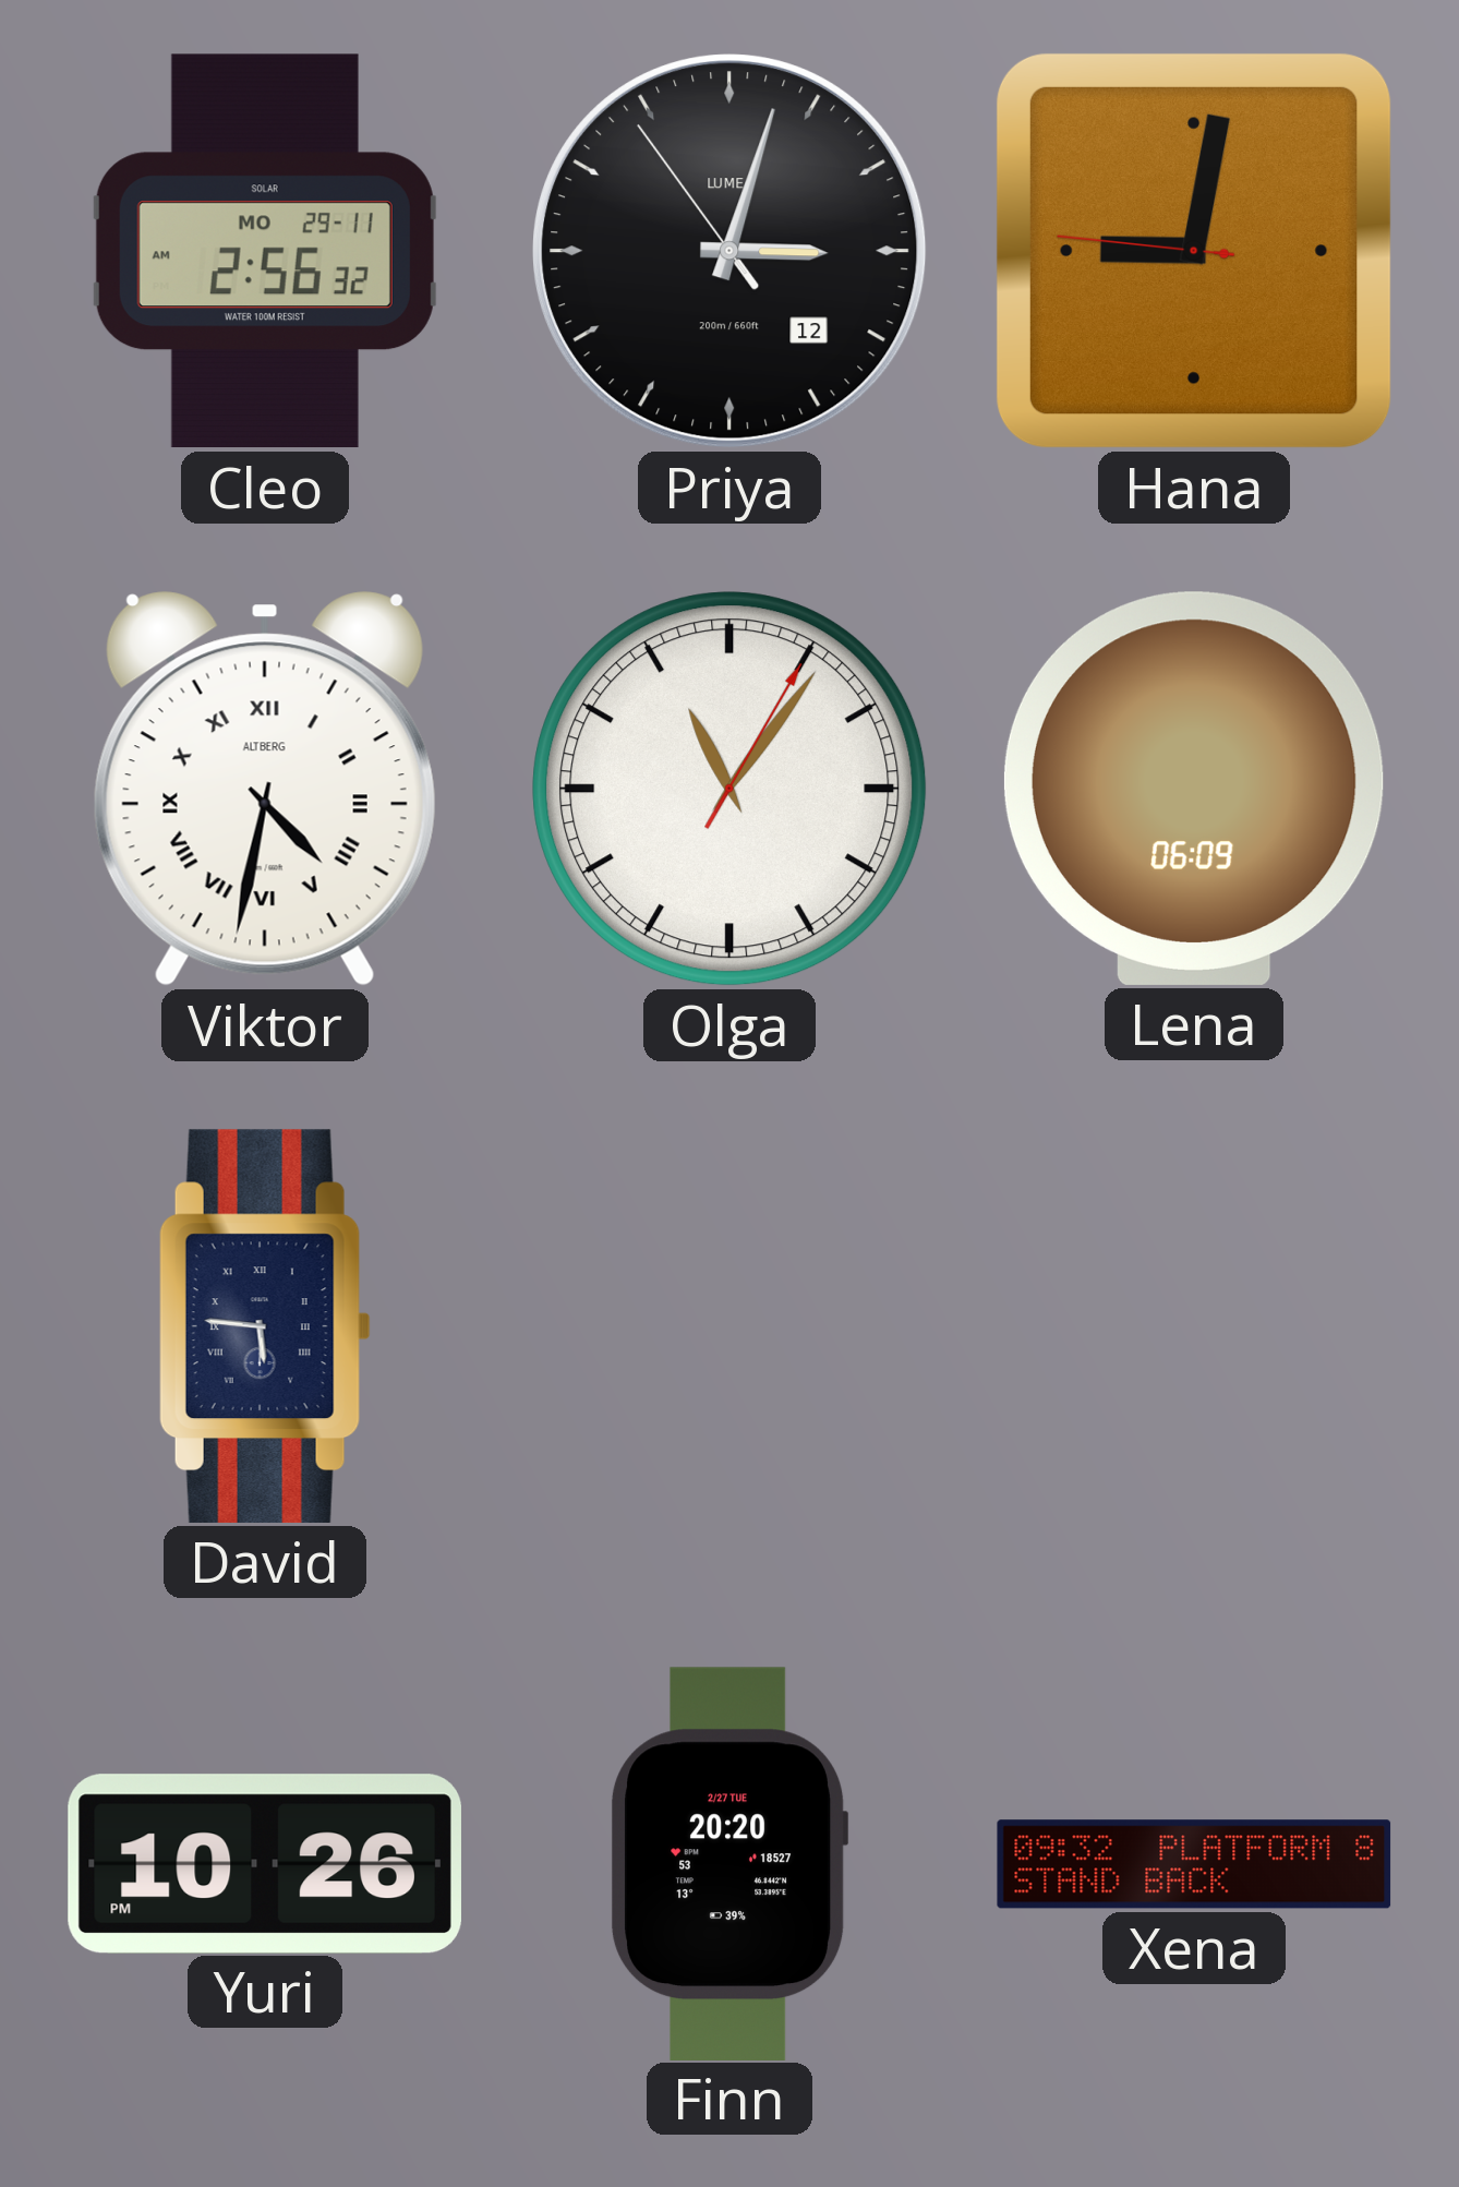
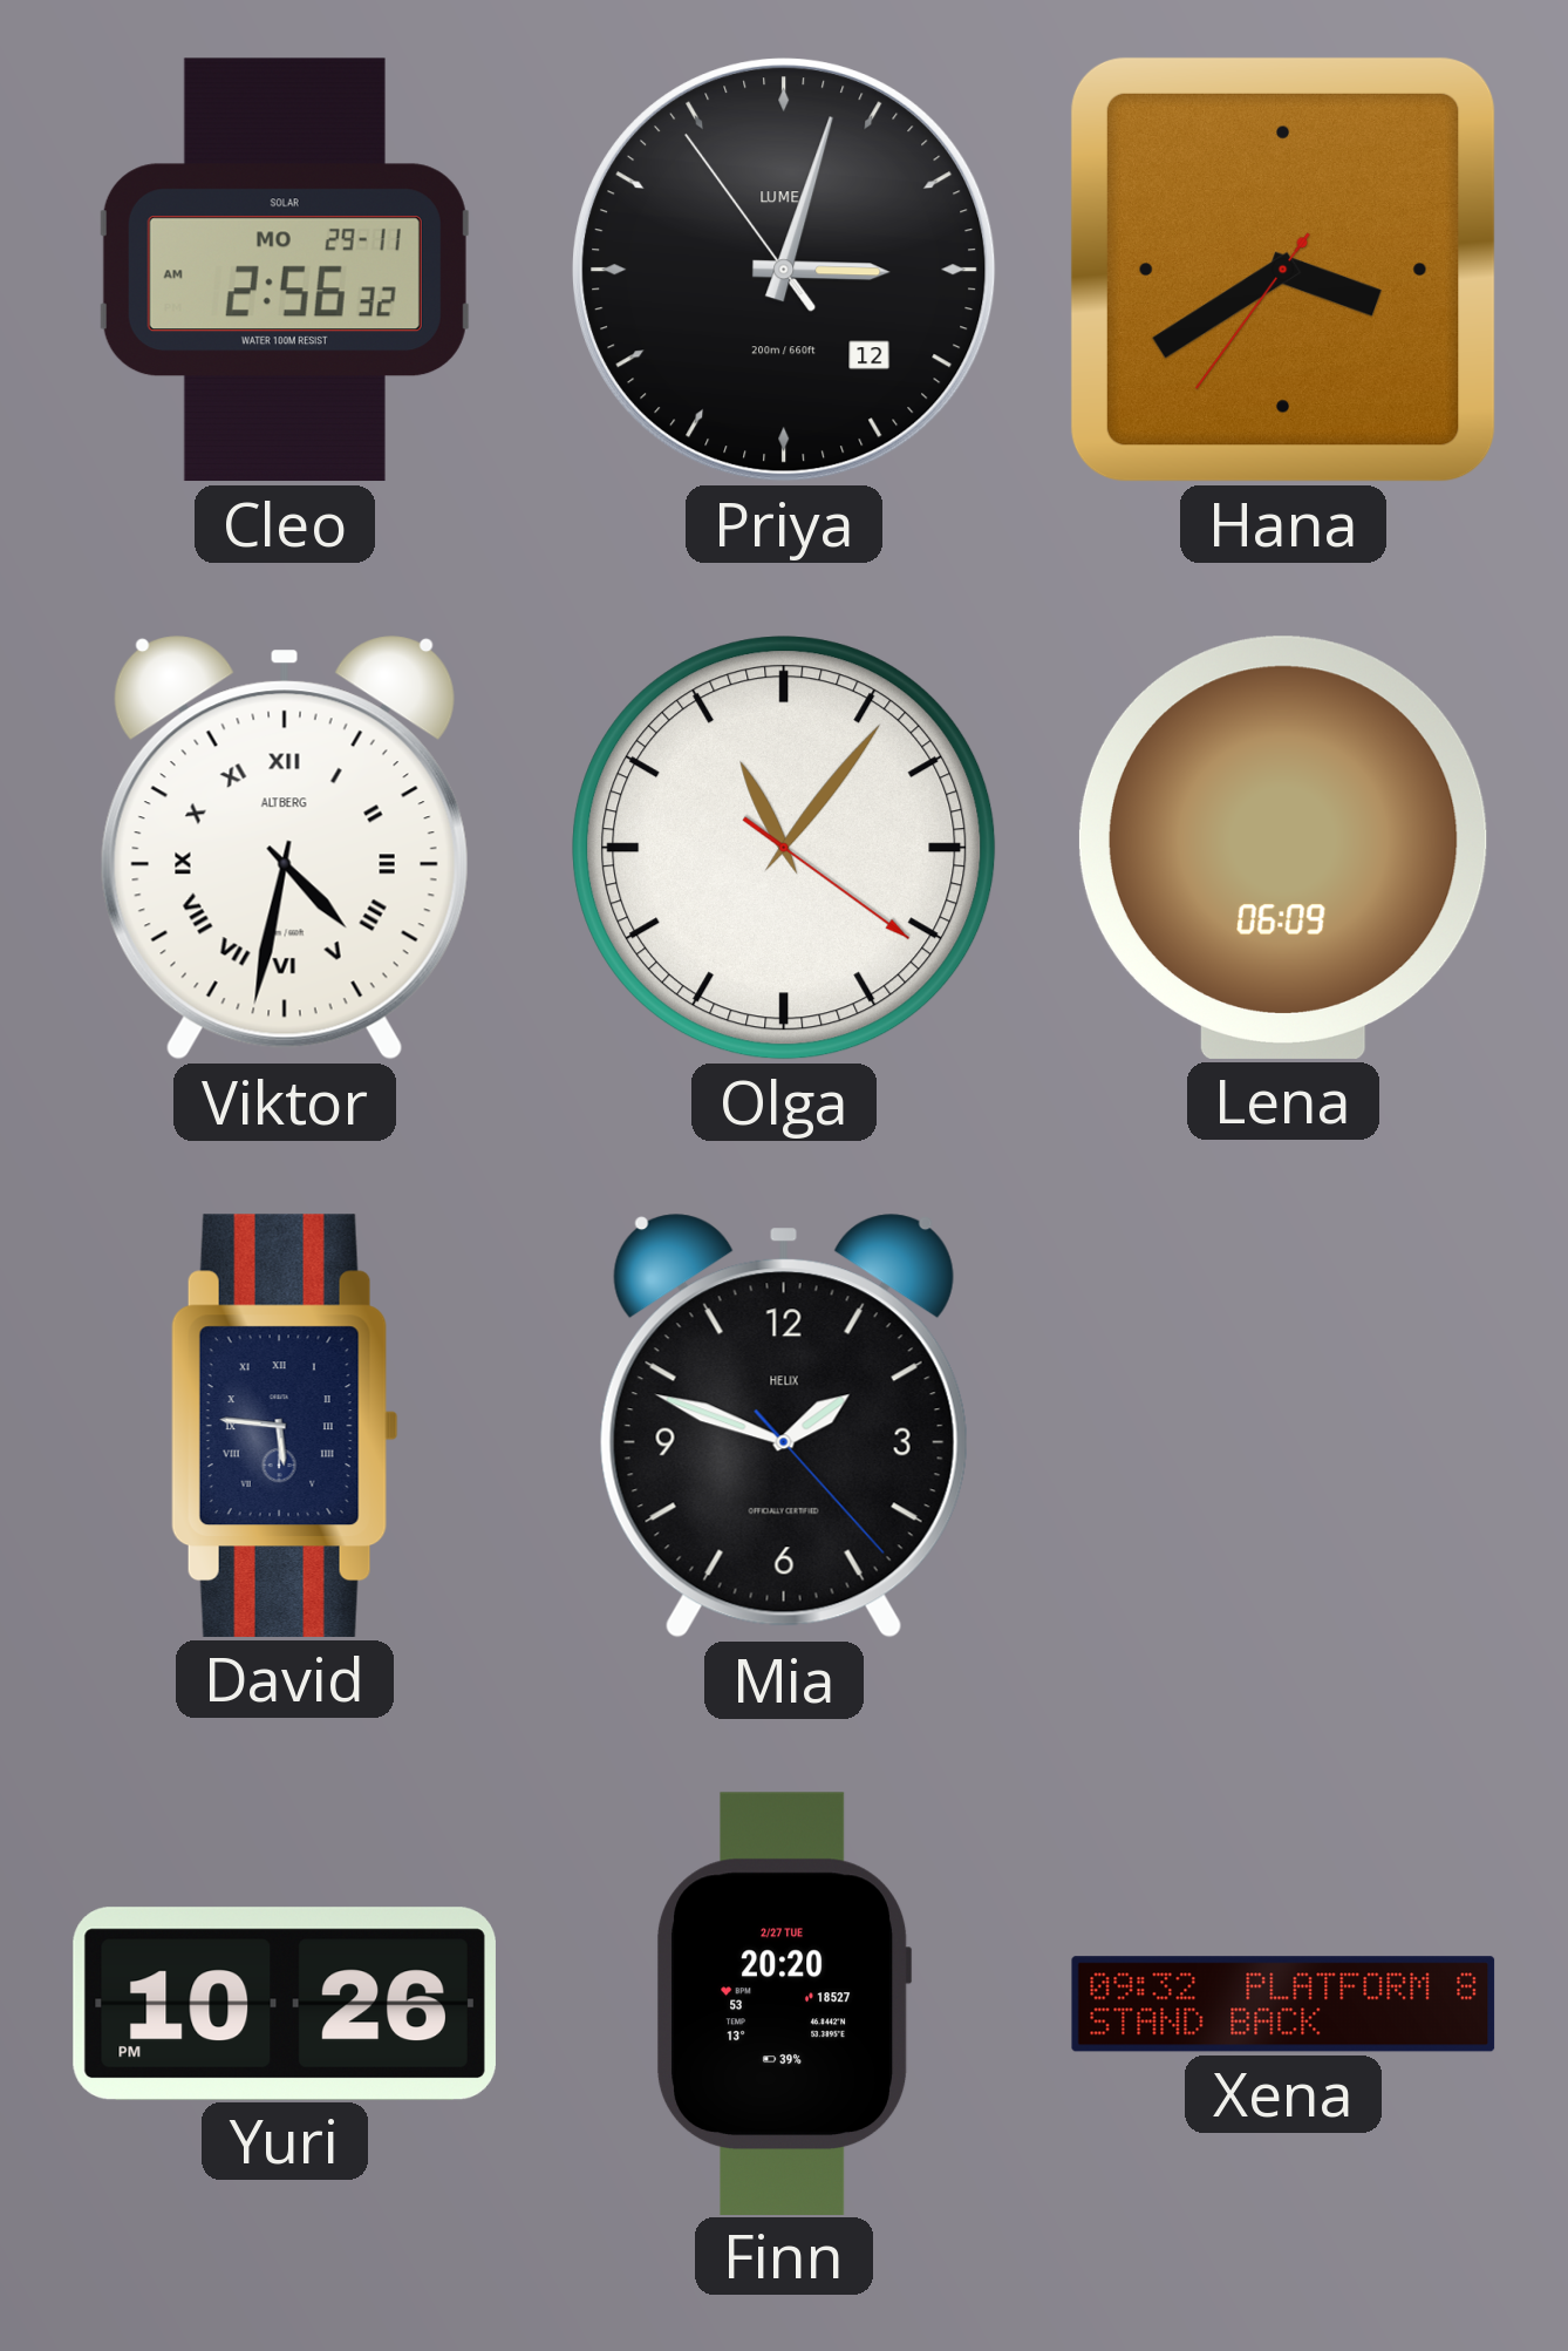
Hana: 9:01 -> 3:39
Olga: 11:06:05 -> 11:06:21
Mia: none -> 1:48
